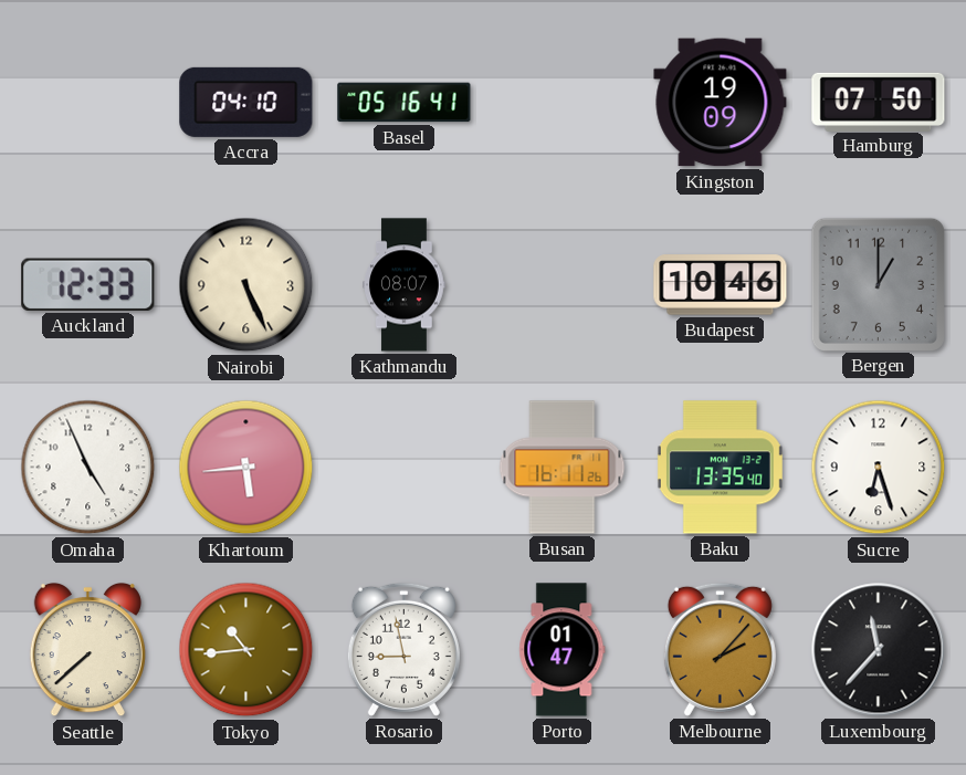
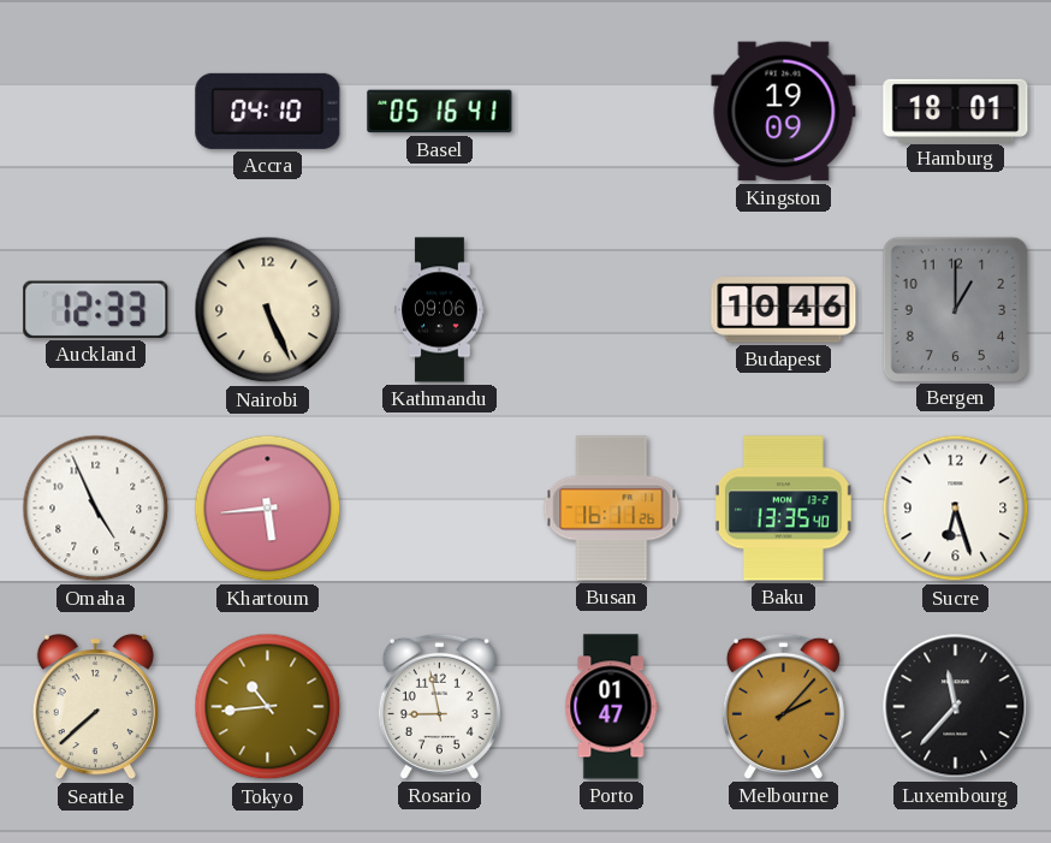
Hamburg: 07:50 -> 18:01
Kathmandu: 08:07 -> 09:06
